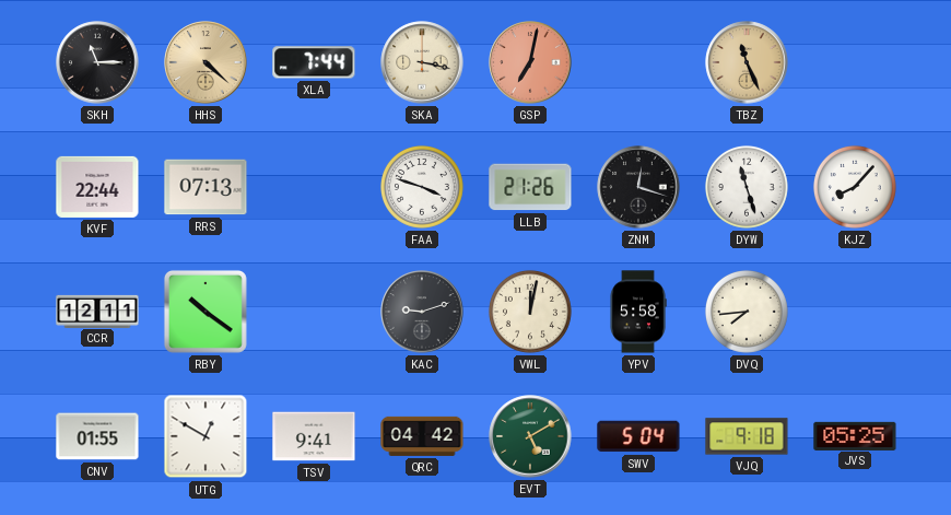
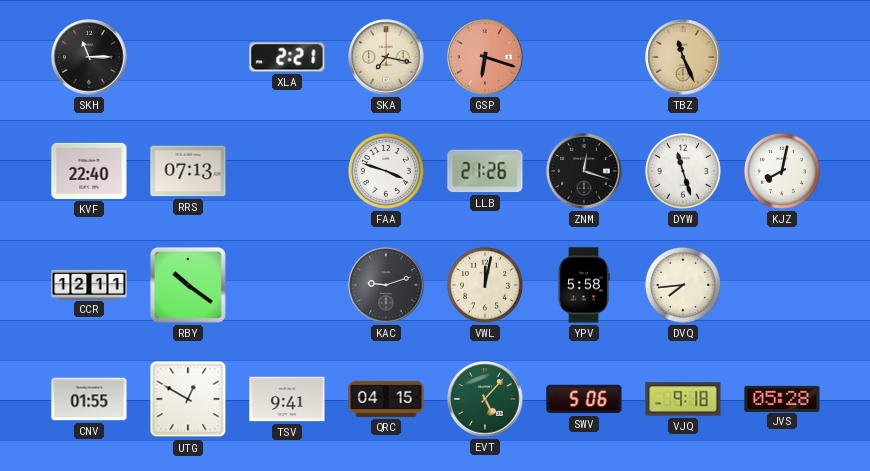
HHS: 4:22 -> none
XLA: 7:44 -> 2:21
SKA: 3:17 -> 7:17
GSP: 7:02 -> 6:18
KVF: 22:44 -> 22:40
KJZ: 8:07 -> 8:02
QRC: 04:42 -> 04:15
EVT: 5:10 -> 5:07
SWV: 5:04 -> 5:06
JVS: 05:25 -> 05:28
